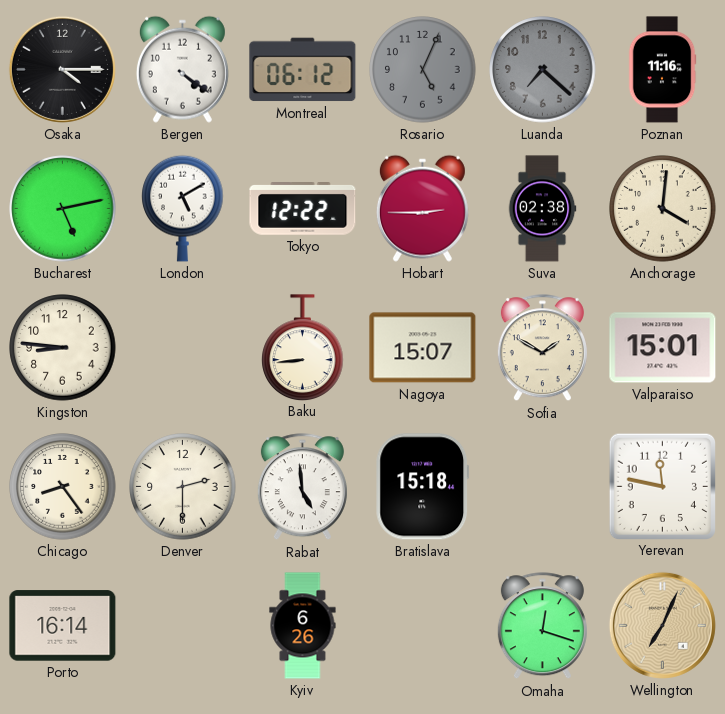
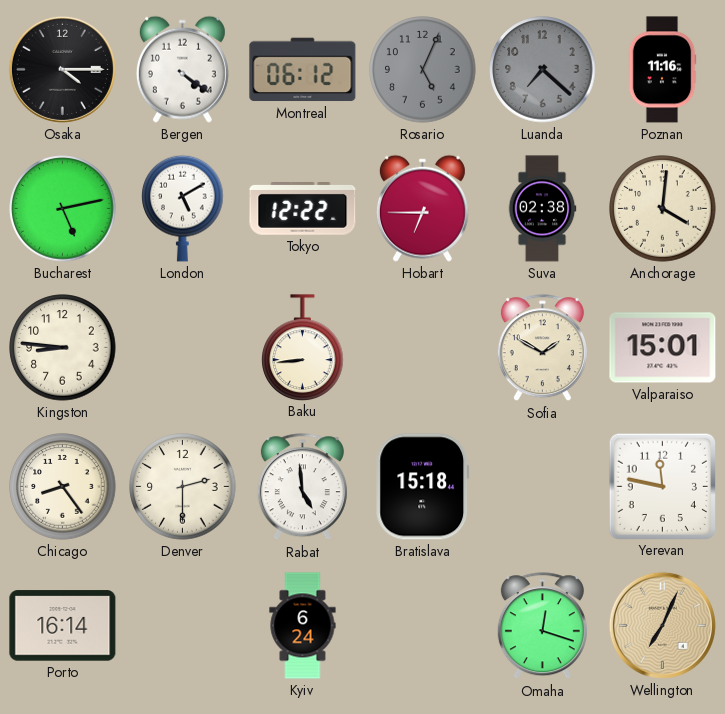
Hobart: 2:45 -> 6:45
Nagoya: 15:07 -> none
Kyiv: 6:26 -> 6:24
